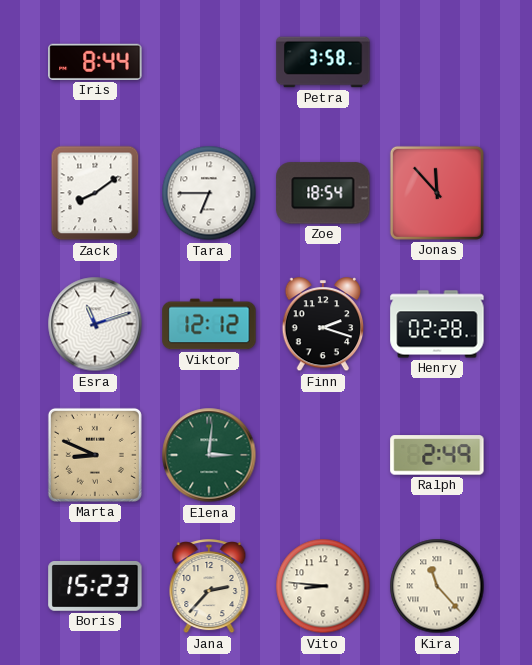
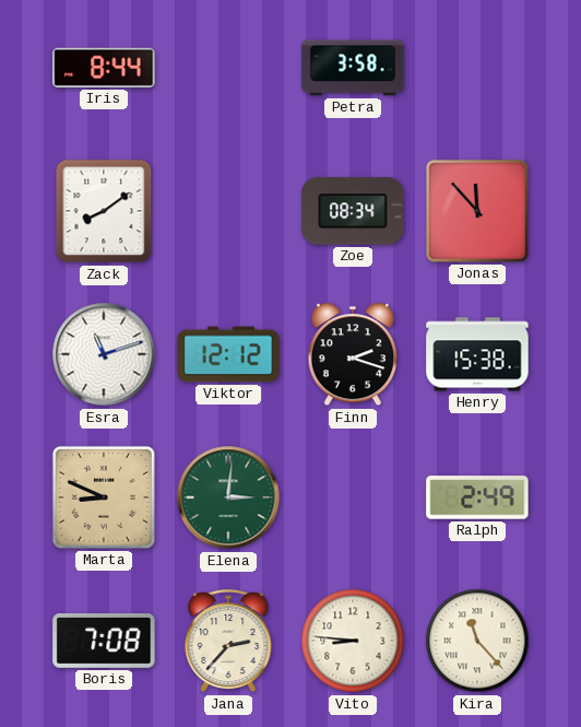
Tara: 6:45 -> none
Zoe: 18:54 -> 08:34
Henry: 02:28 -> 15:38
Boris: 15:23 -> 7:08
